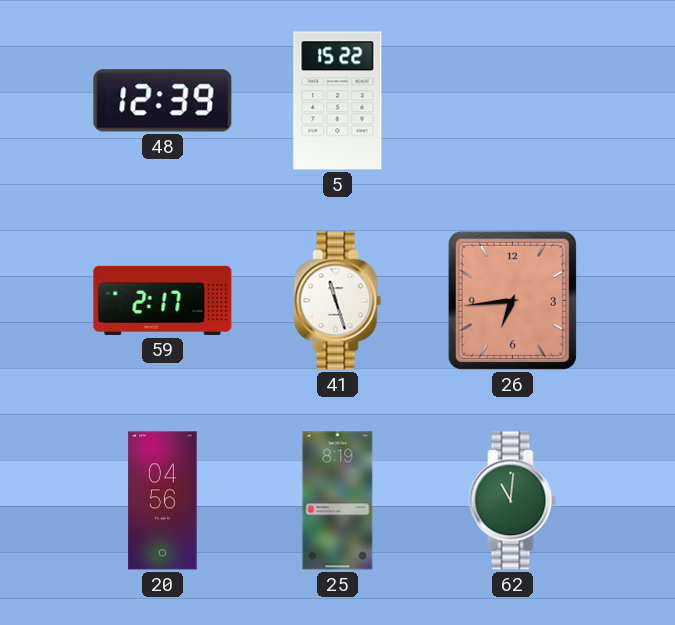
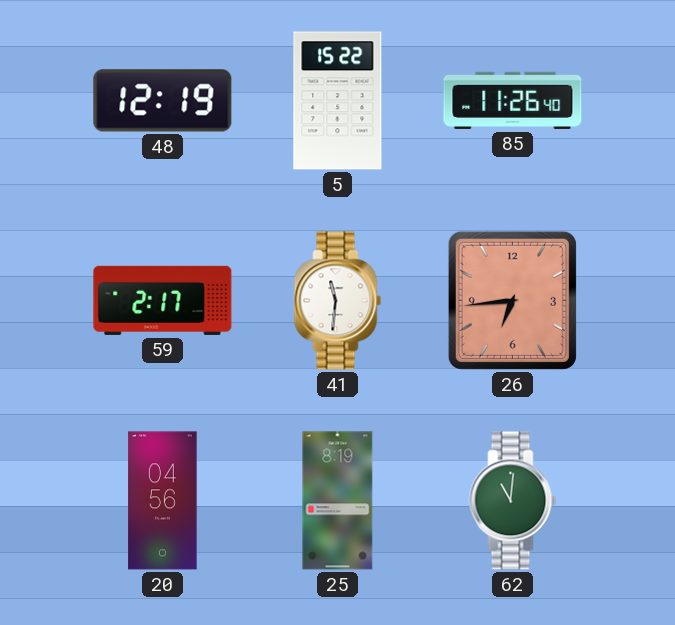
48: 12:39 -> 12:19
85: none -> 11:26
41: 11:27 -> 11:31
